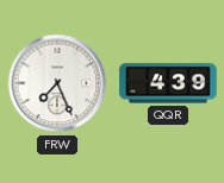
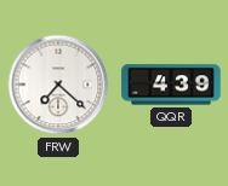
FRW: 7:26 -> 7:22
